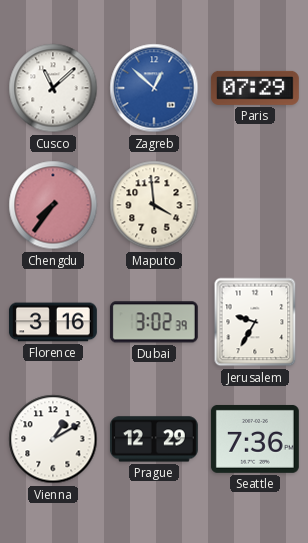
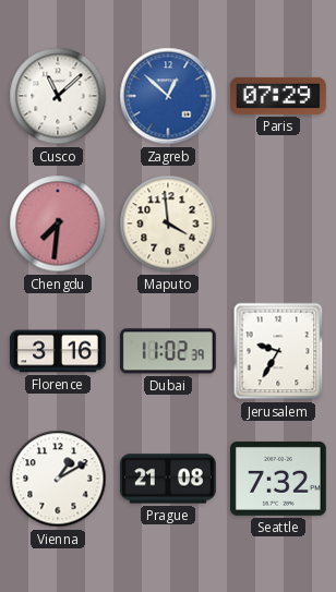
Chengdu: 7:36 -> 7:31
Dubai: 3:02 -> 11:02
Prague: 12:29 -> 21:08
Seattle: 7:36 -> 7:32
